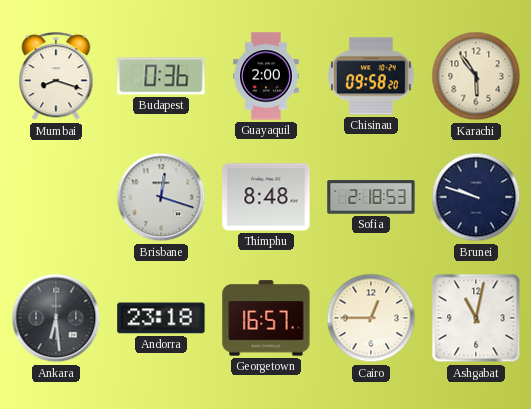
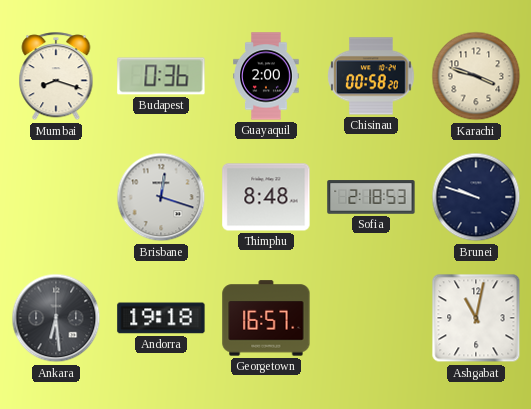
Chisinau: 09:58 -> 00:58
Karachi: 5:54 -> 3:48
Andorra: 23:18 -> 19:18
Cairo: 12:45 -> none
